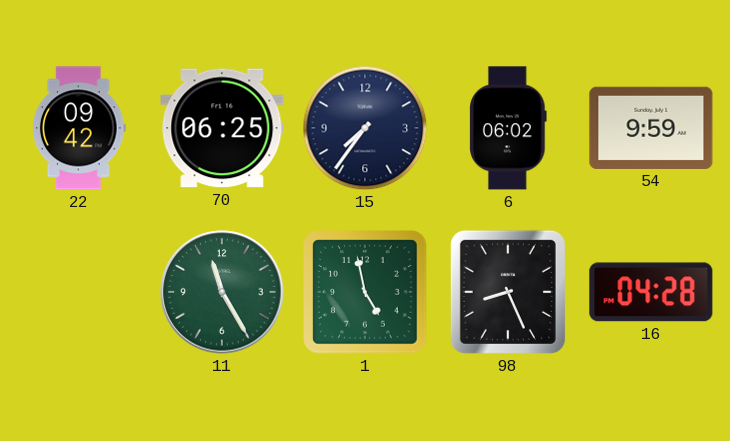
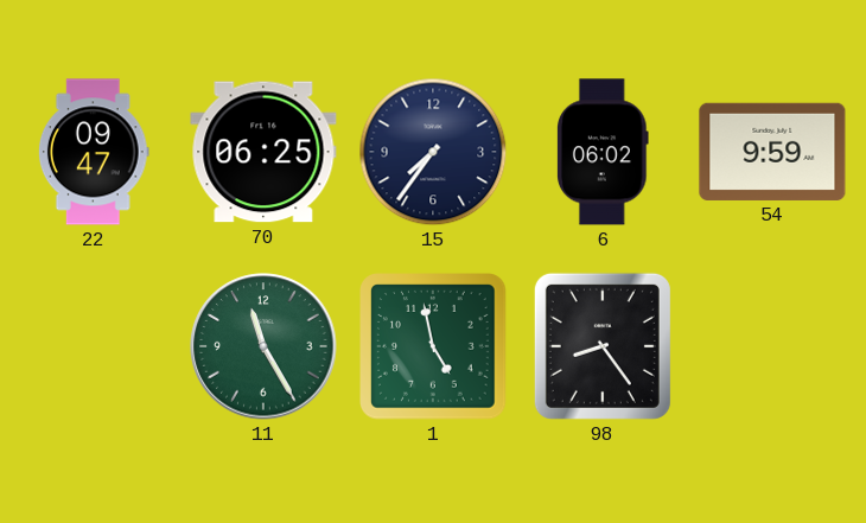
22: 09:42 -> 09:47
98: 8:26 -> 8:24
16: 04:28 -> none
